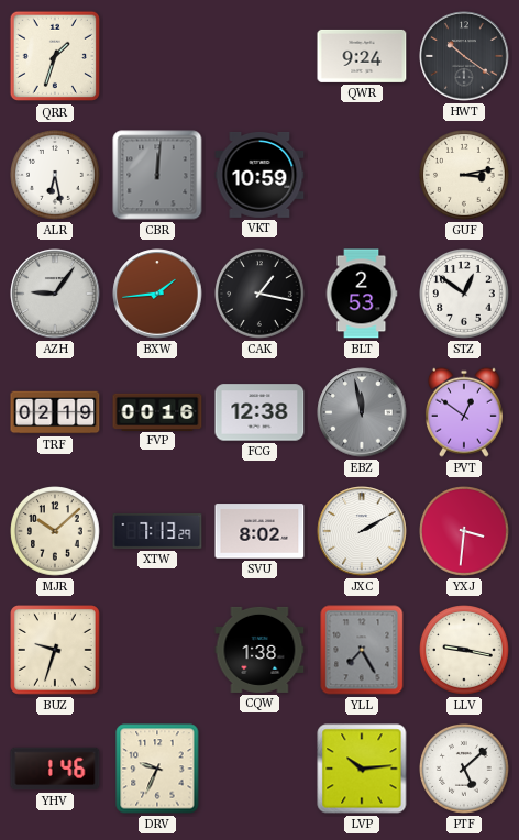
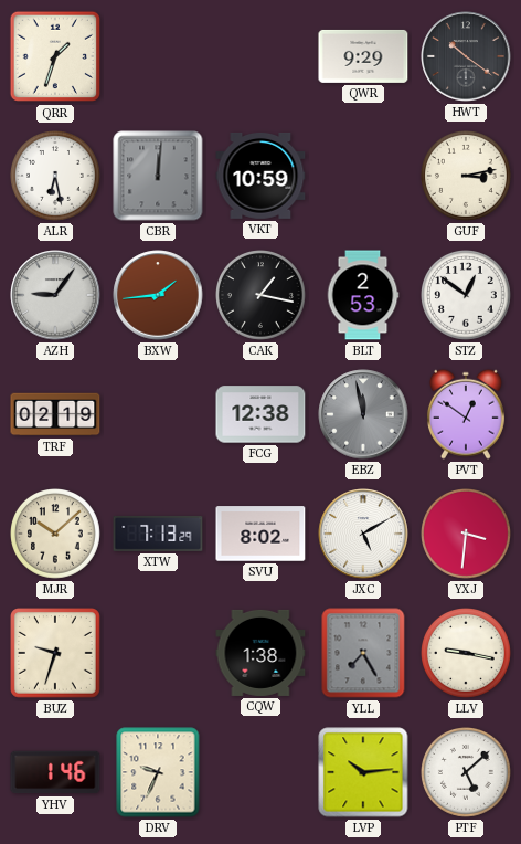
QWR: 9:24 -> 9:29
FVP: 00:16 -> none
JXC: 2:10 -> 5:10
